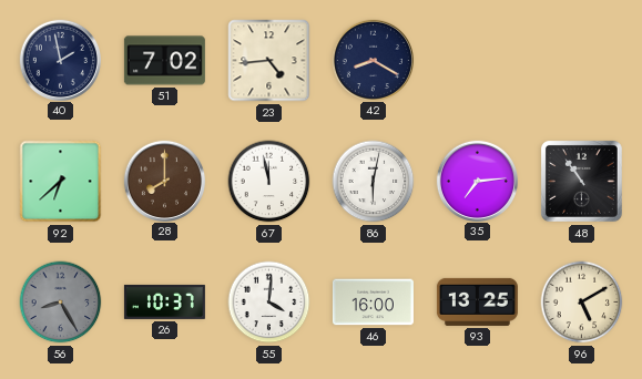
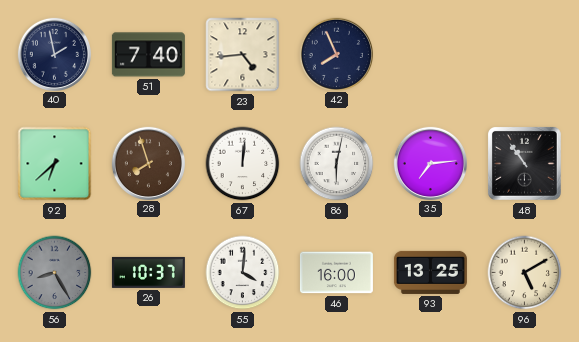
51: 7:02 -> 7:40
42: 8:20 -> 7:56
28: 8:00 -> 7:57
67: 11:58 -> 12:01
